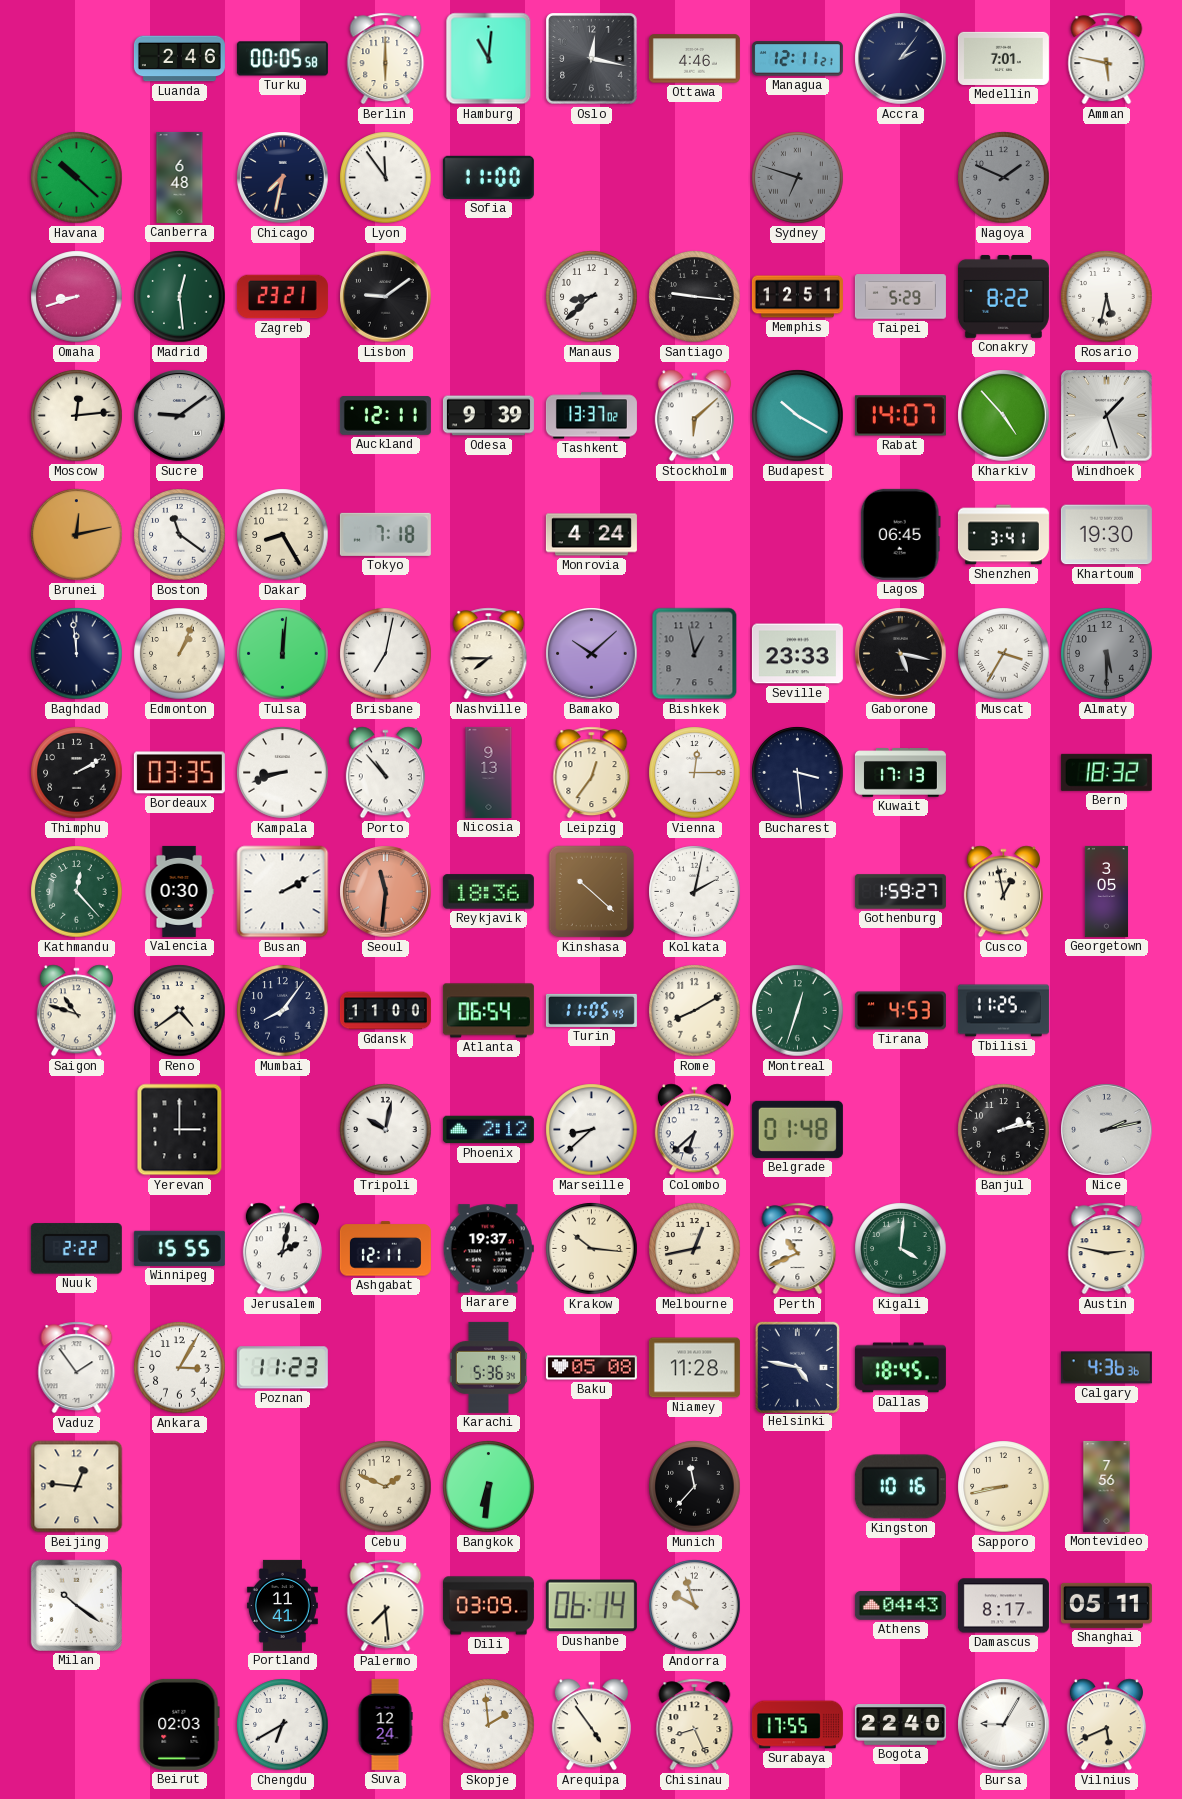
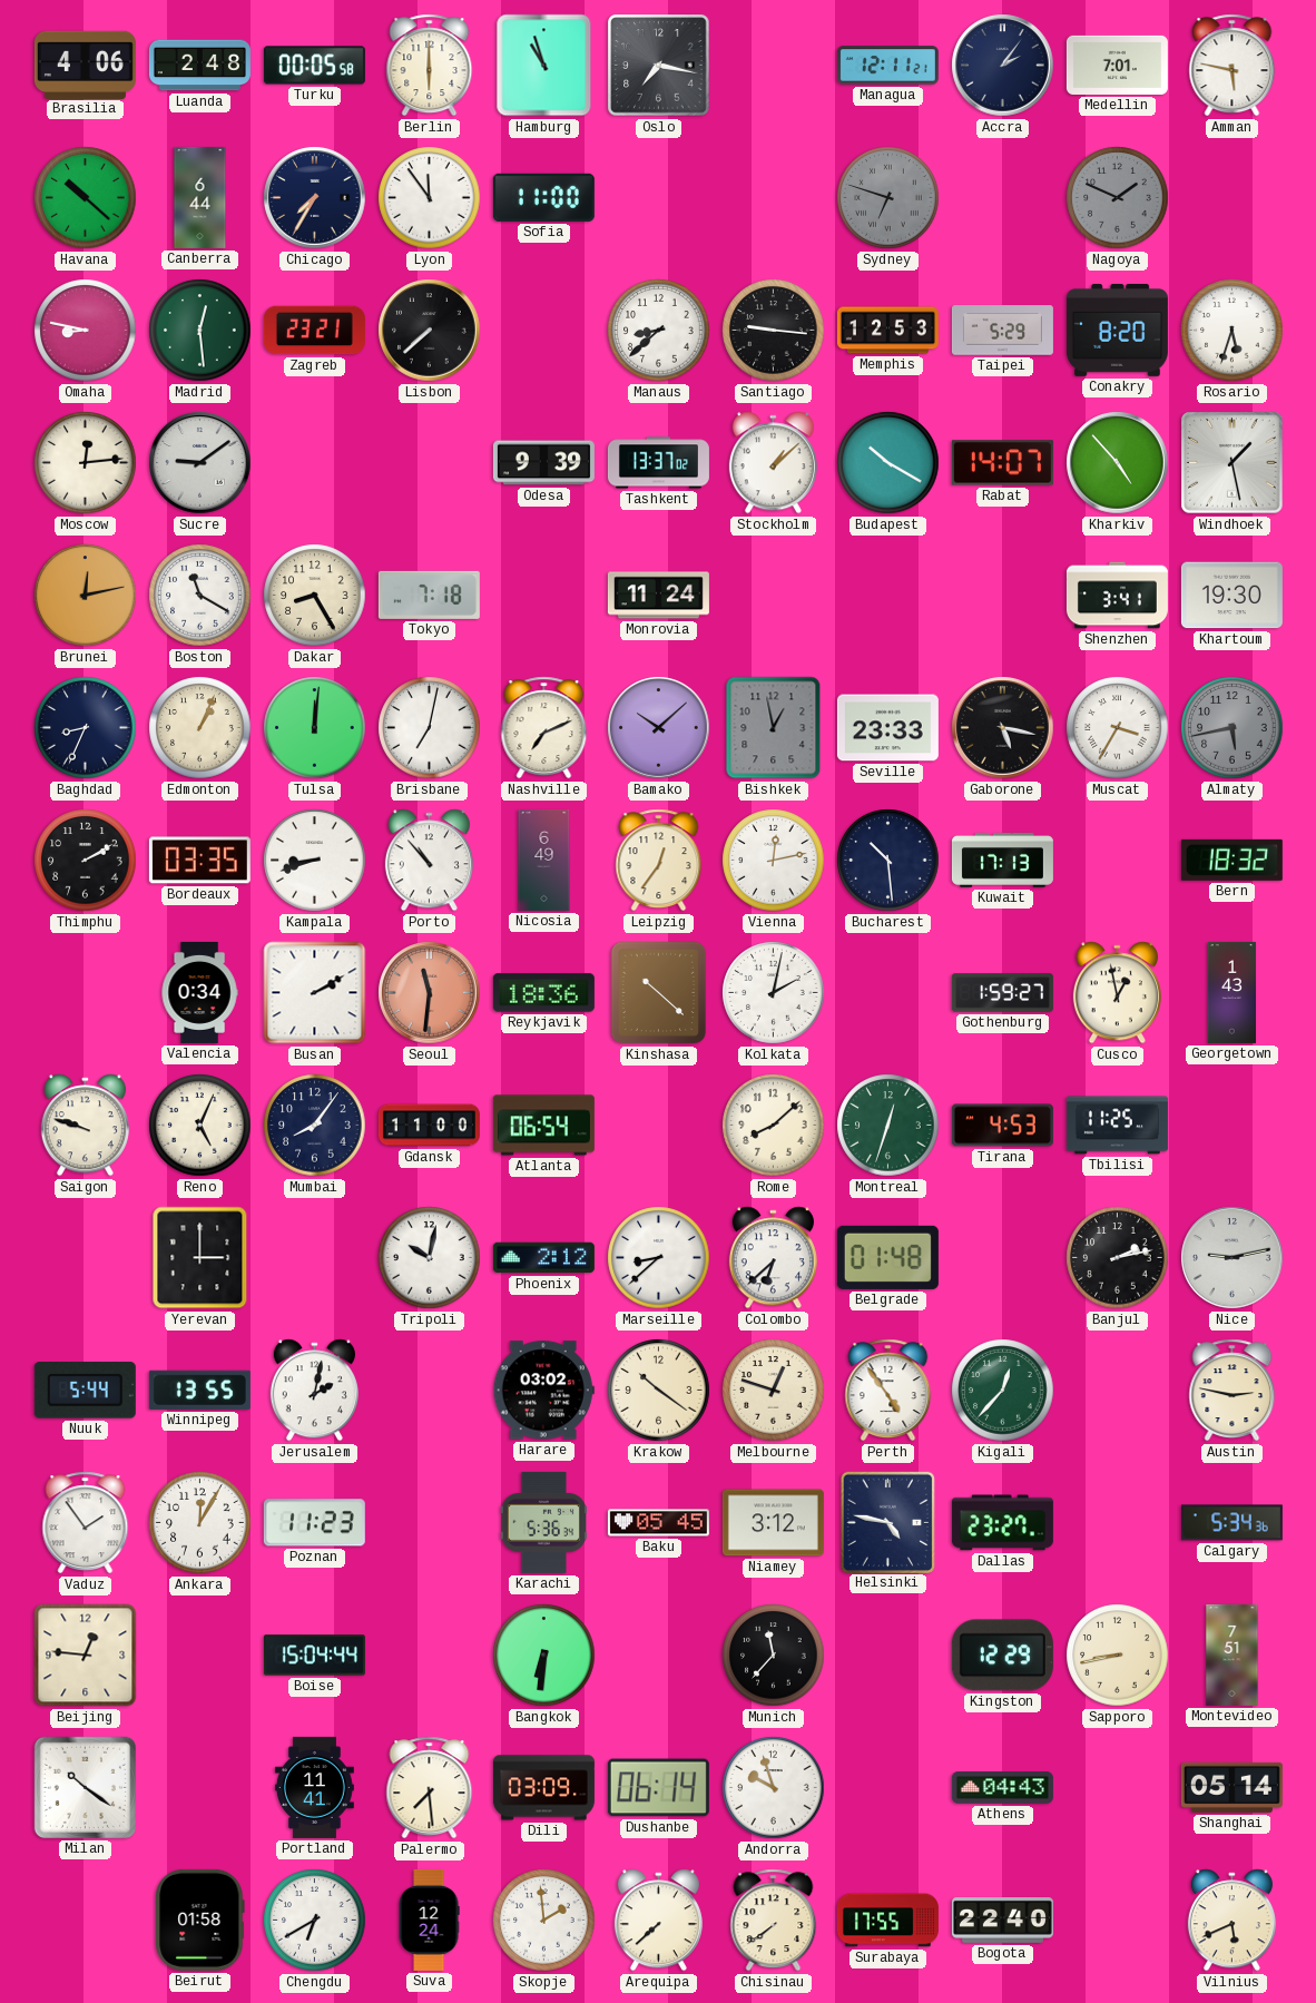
Brasilia: none -> 4:06
Luanda: 2:46 -> 2:48
Hamburg: 11:01 -> 10:57
Oslo: 12:17 -> 7:17
Ottawa: 4:46 -> none
Canberra: 6:48 -> 6:44
Chicago: 7:32 -> 7:35
Omaha: 8:42 -> 8:47
Lisbon: 9:09 -> 7:38
Memphis: 12:51 -> 12:53
Conakry: 8:22 -> 8:20
Rosario: 5:32 -> 5:33
Auckland: 12:11 -> none
Stockholm: 6:08 -> 1:08
Windhoek: 1:27 -> 1:28
Boston: 11:21 -> 11:20
Monrovia: 4:24 -> 11:24
Lagos: 06:45 -> none
Baghdad: 11:59 -> 8:34
Nashville: 7:45 -> 7:11
Almaty: 5:30 -> 5:43
Nicosia: 9:13 -> 6:49
Vienna: 12:15 -> 12:13
Bucharest: 3:29 -> 10:29
Kathmandu: 12:23 -> none
Valencia: 0:30 -> 0:34
Georgetown: 3:05 -> 1:43
Saigon: 10:48 -> 9:48
Reno: 4:39 -> 5:04
Turin: 11:05 -> none
Rome: 8:10 -> 8:08
Nice: 2:13 -> 9:13
Nuuk: 2:22 -> 5:44
Winnipeg: 15:55 -> 13:55
Ashgabat: 12:11 -> none
Harare: 19:37 -> 03:02
Krakow: 10:16 -> 10:21
Melbourne: 12:43 -> 12:48
Perth: 10:41 -> 4:54
Kigali: 4:01 -> 12:37
Ankara: 3:05 -> 12:05
Baku: 05:08 -> 05:45
Niamey: 11:28 -> 3:12
Dallas: 18:45 -> 23:27
Calgary: 4:36 -> 5:34
Boise: none -> 15:04
Cebu: 1:49 -> none
Kingston: 10:16 -> 12:29
Montevideo: 7:56 -> 7:51
Damascus: 8:17 -> none
Shanghai: 05:11 -> 05:14
Beirut: 02:03 -> 01:58
Arequipa: 4:54 -> 7:38
Chisinau: 8:26 -> 7:39
Bursa: 9:05 -> none
